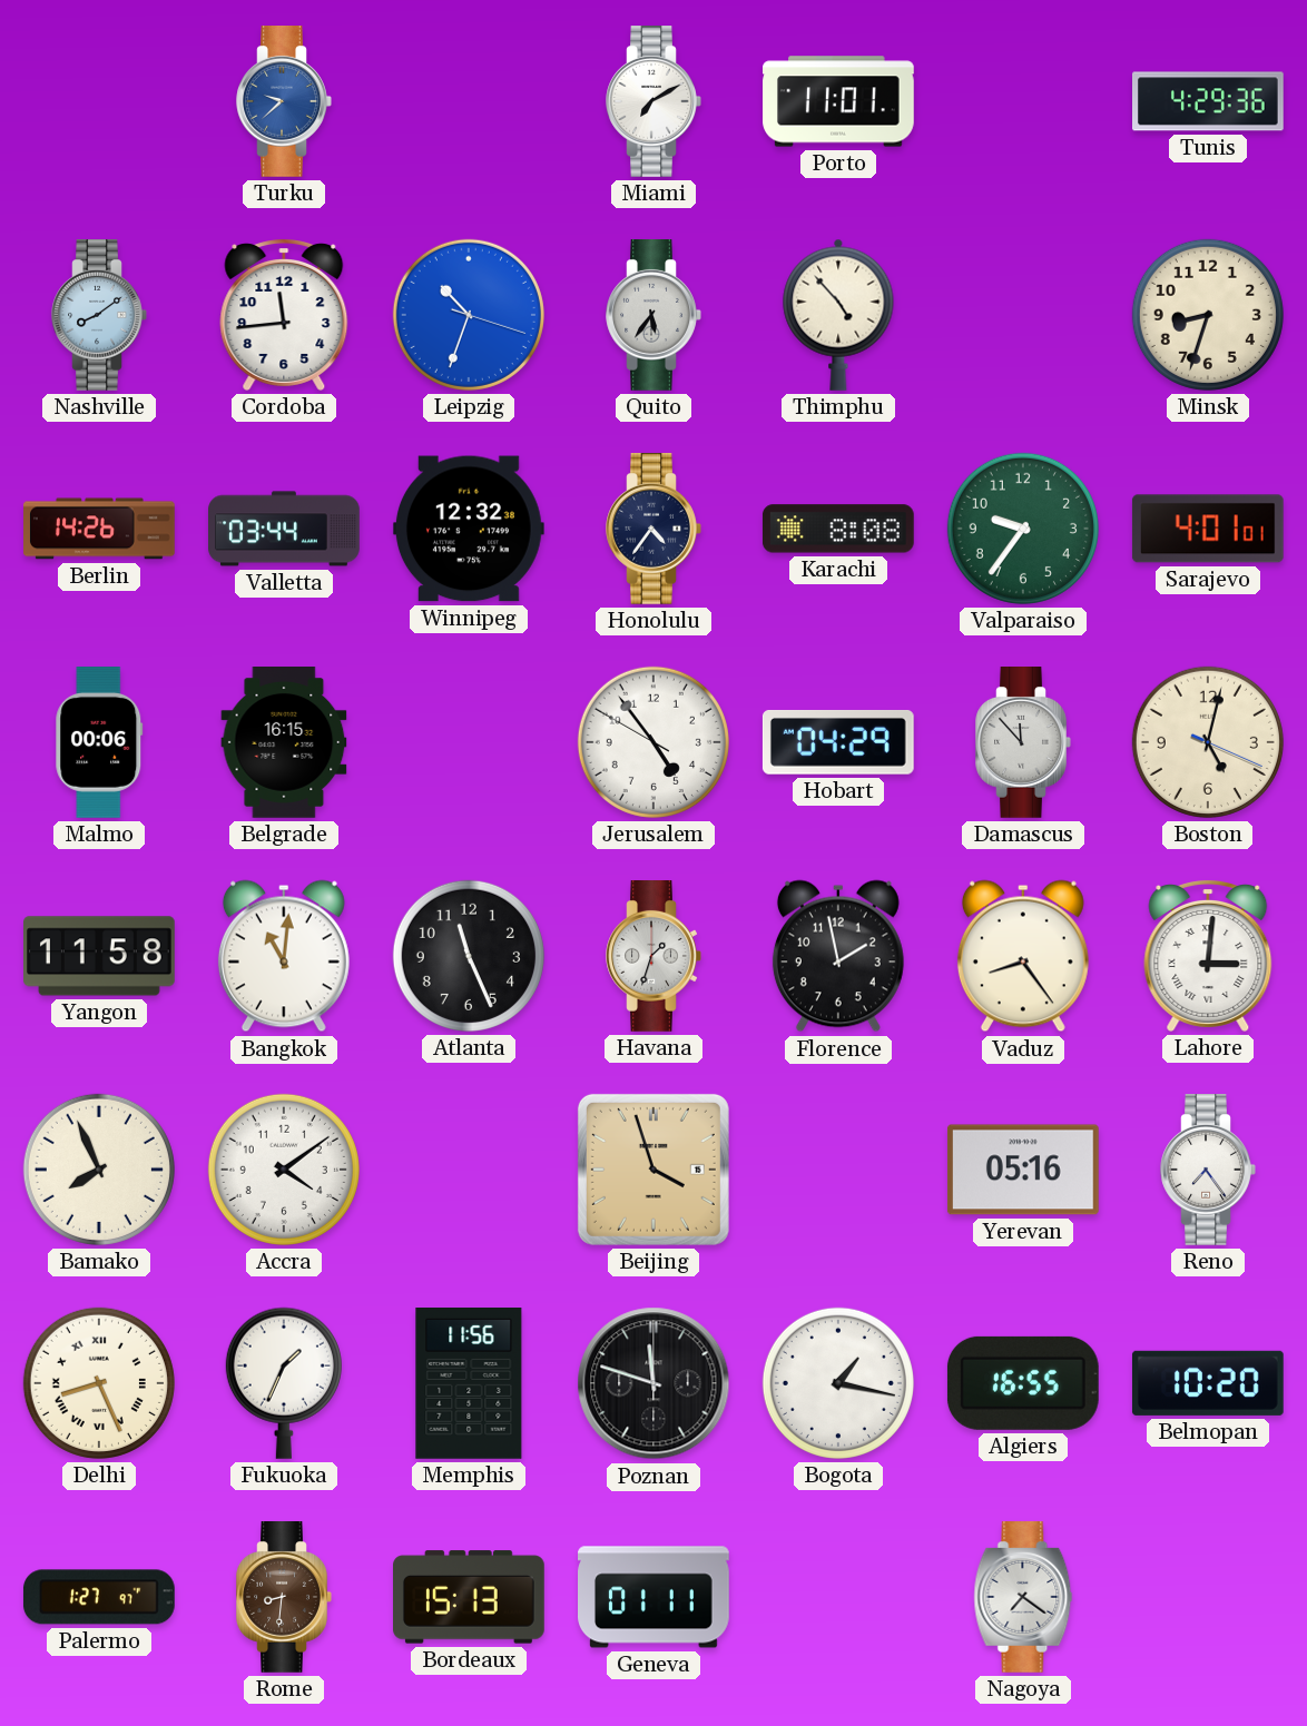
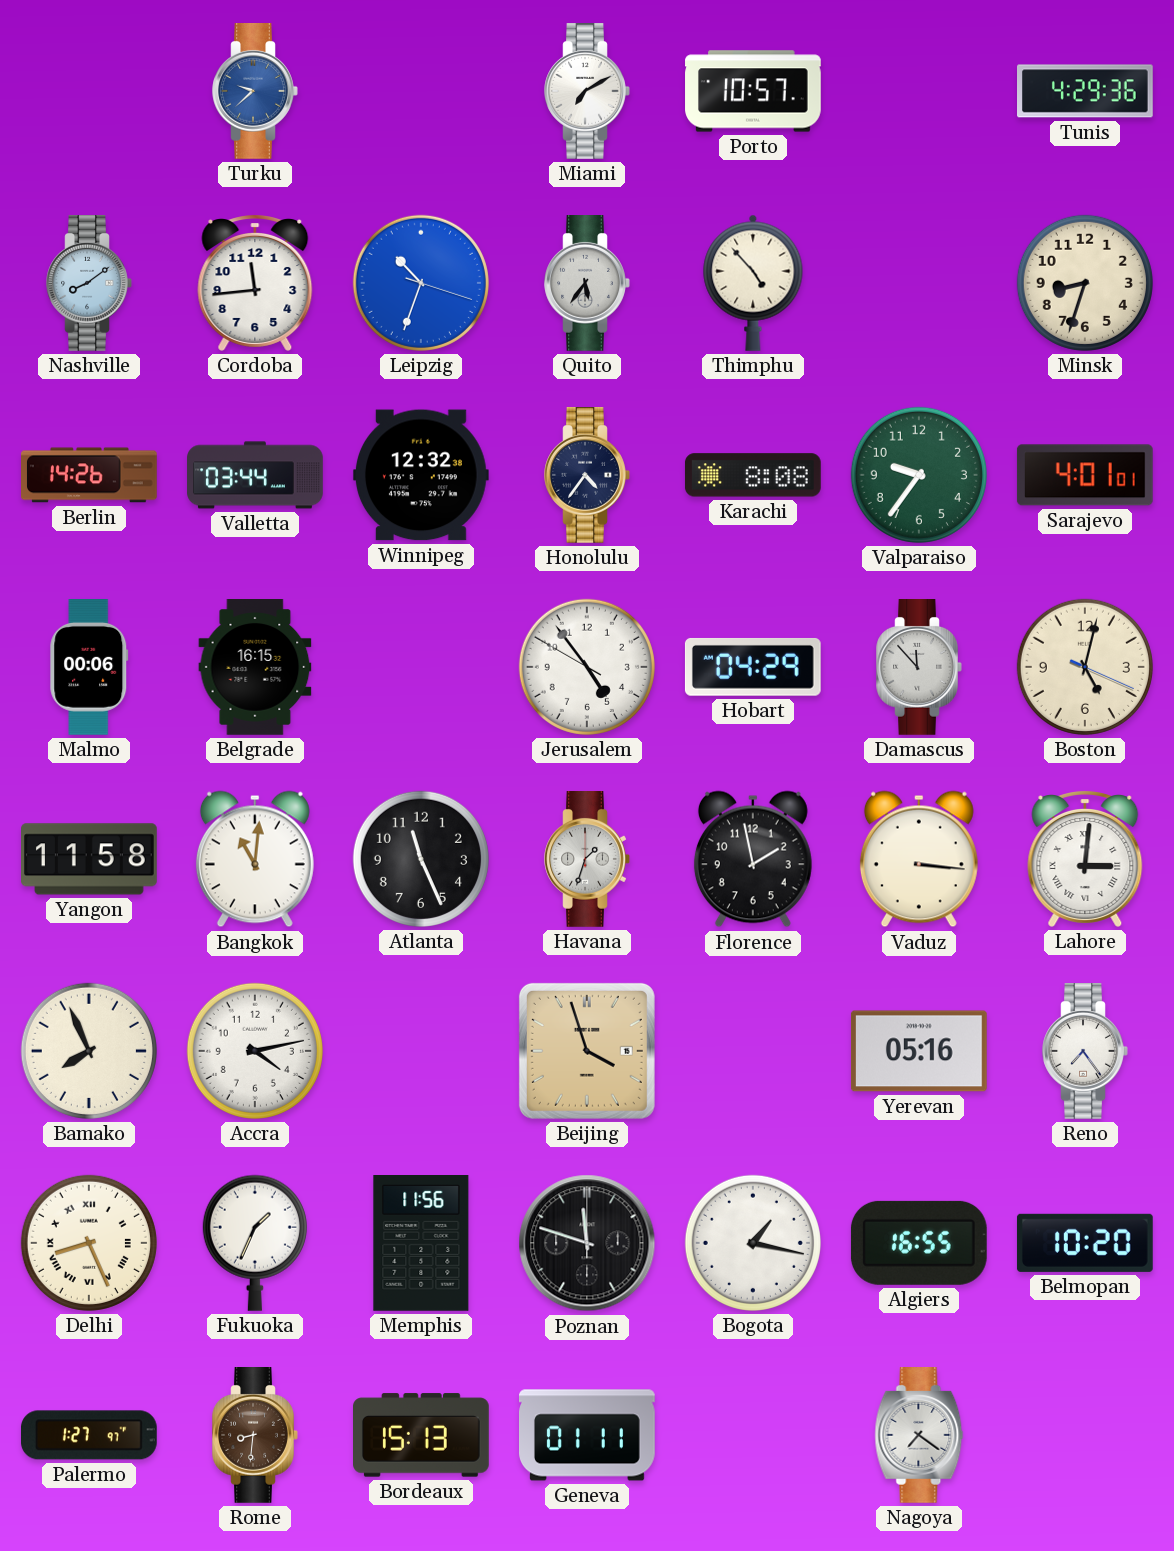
Porto: 11:01 -> 10:57
Vaduz: 8:24 -> 3:16
Accra: 4:09 -> 4:13
